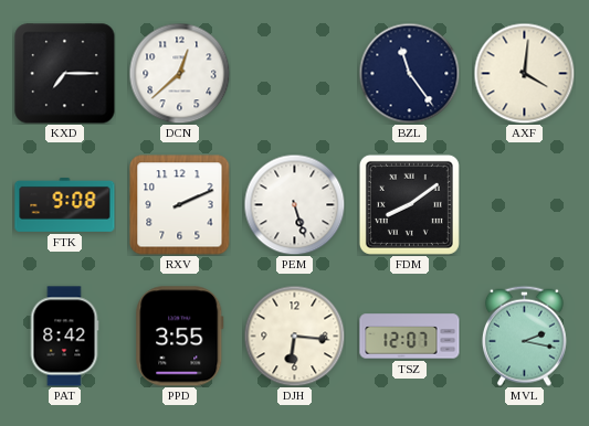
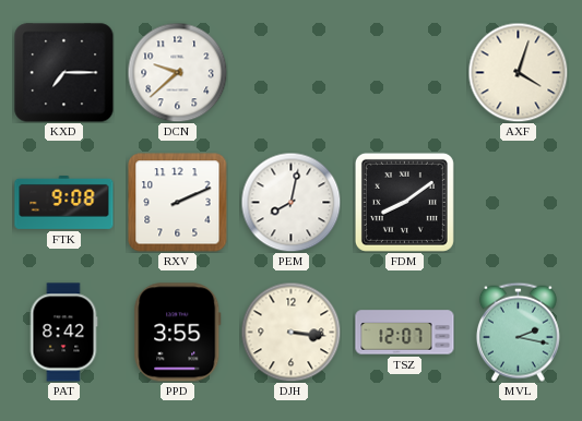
DCN: 12:38 -> 9:38
BZL: 11:24 -> none
AXF: 4:01 -> 4:03
PEM: 5:27 -> 8:02
DJH: 6:16 -> 3:16
